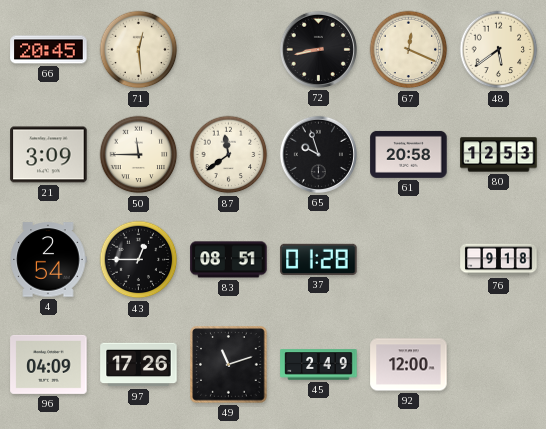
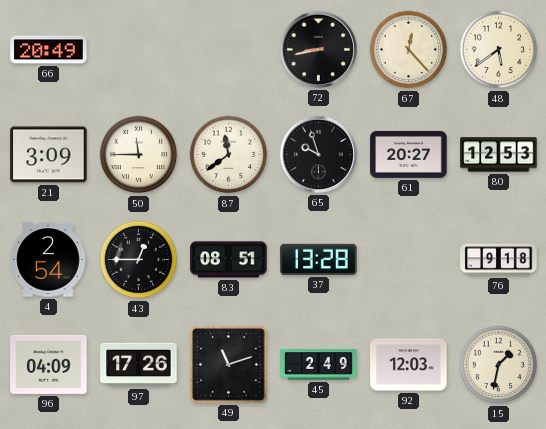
66: 20:45 -> 20:49
71: 12:29 -> none
67: 12:19 -> 12:23
61: 20:58 -> 20:27
37: 01:28 -> 13:28
92: 12:00 -> 12:03
15: none -> 1:32
